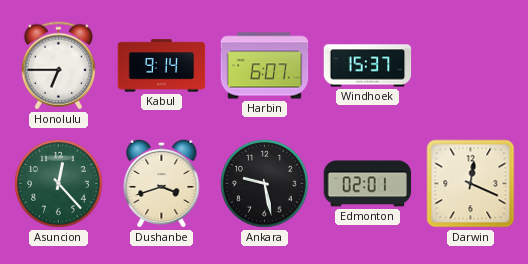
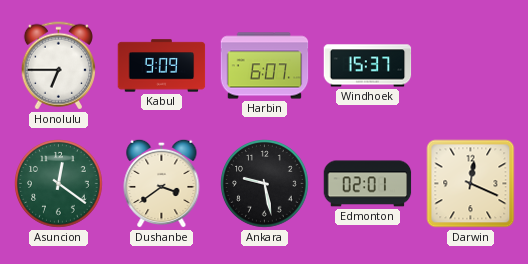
Kabul: 9:14 -> 9:09
Asuncion: 12:23 -> 12:21
Dushanbe: 3:42 -> 3:39
